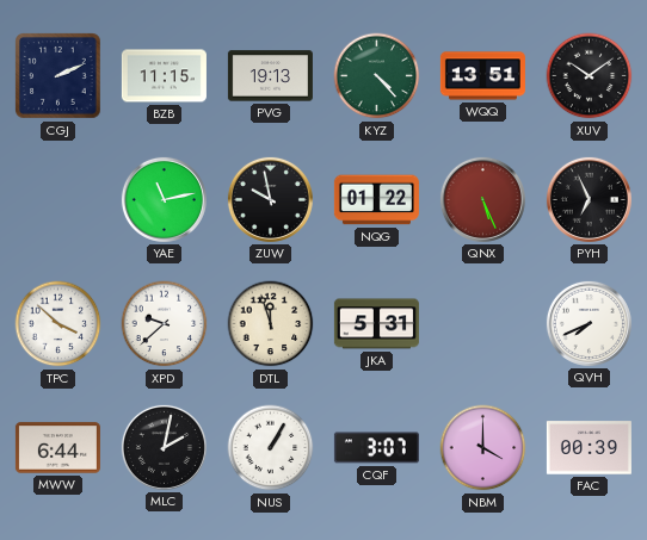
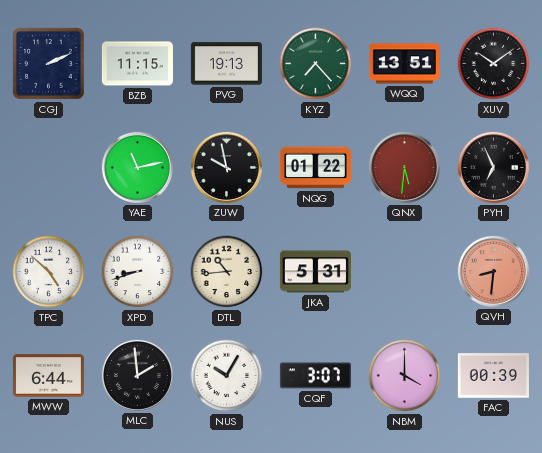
KYZ: 4:23 -> 7:23
QNX: 5:26 -> 5:31
TPC: 3:52 -> 4:52
XPD: 9:38 -> 8:42
DTL: 11:57 -> 10:44
QVH: 7:41 -> 8:31
QVH dial: white -> salmon
MLC: 2:02 -> 1:59
NUS: 1:05 -> 10:05
